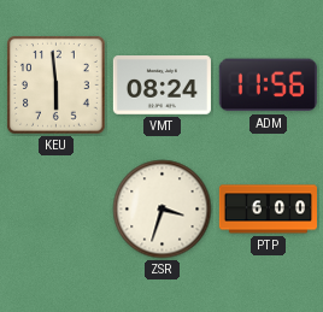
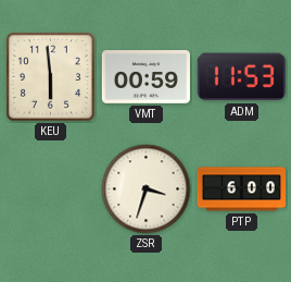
VMT: 08:24 -> 00:59
ADM: 11:56 -> 11:53
